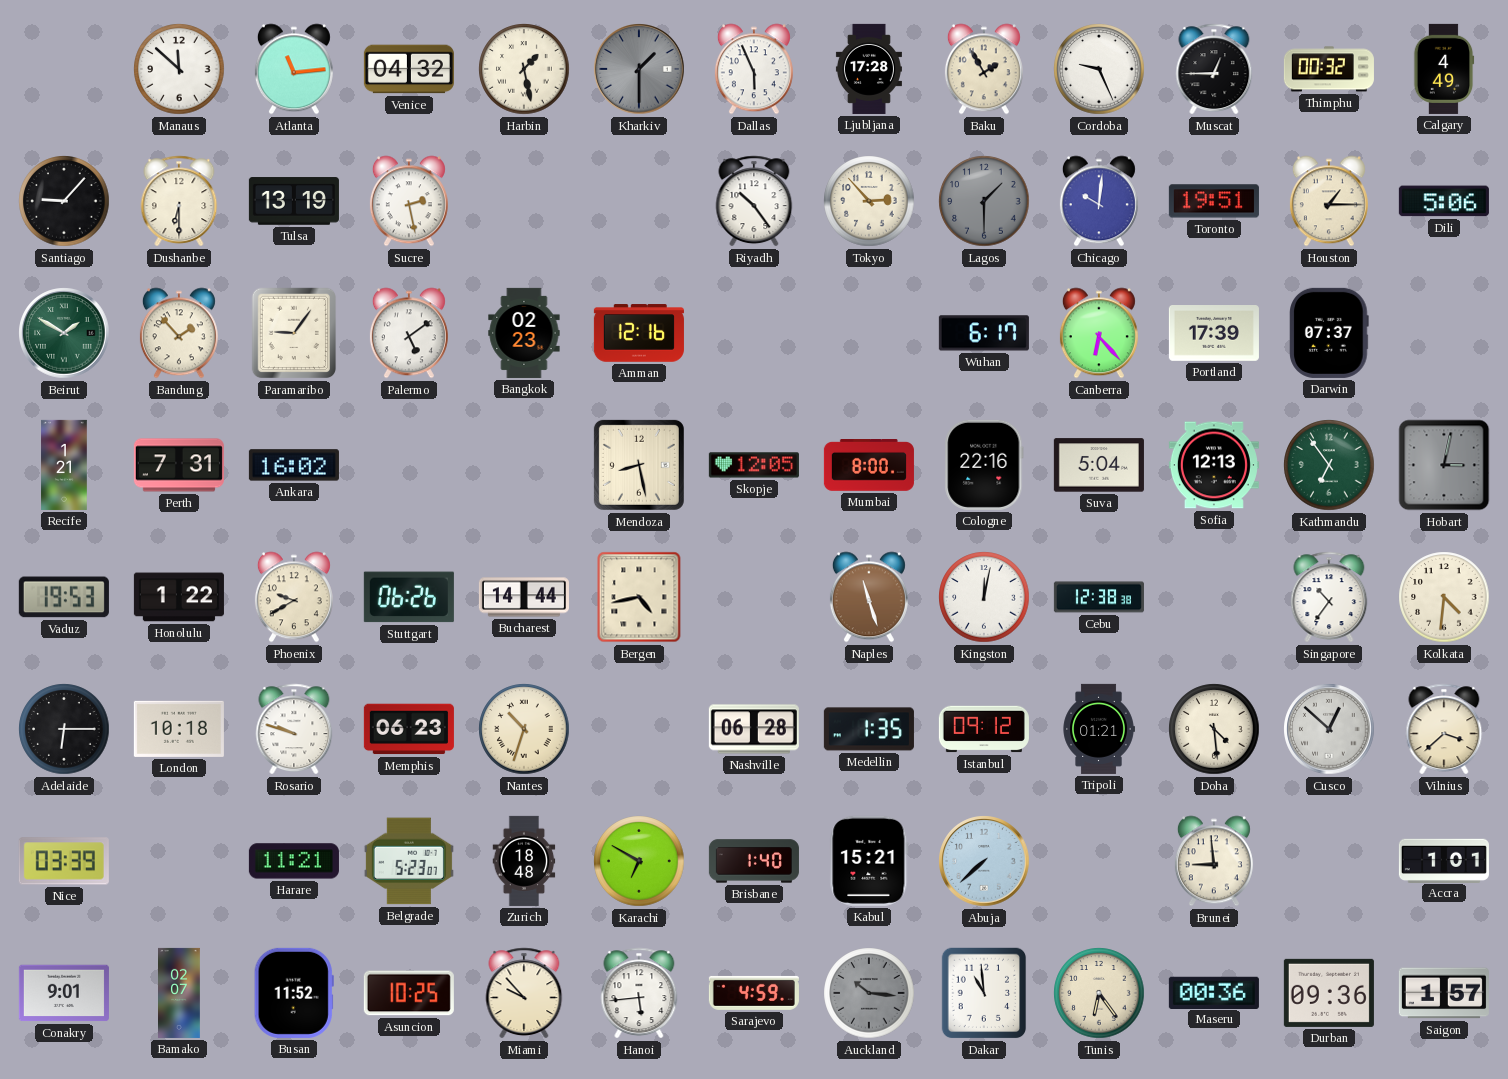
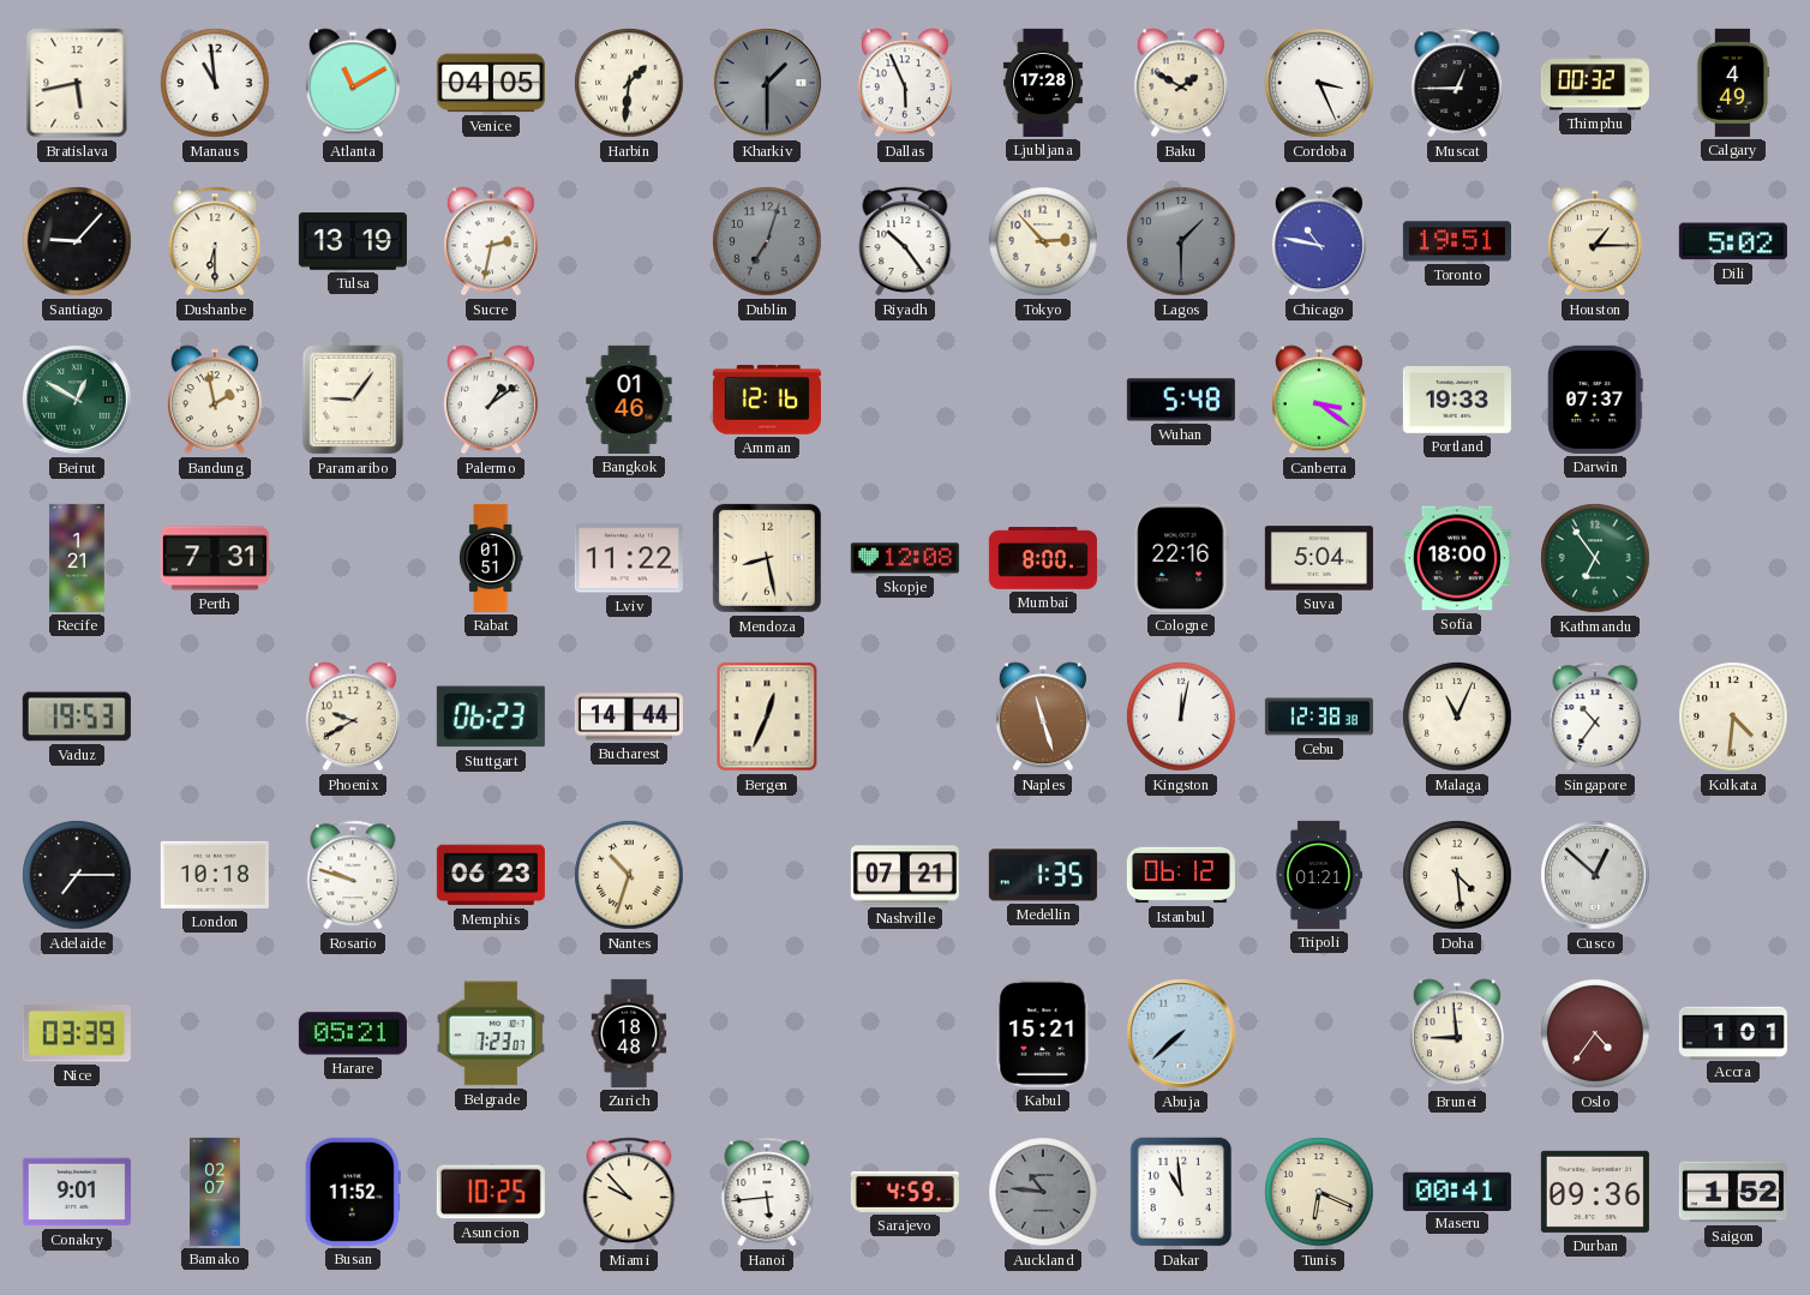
Bratislava: none -> 5:43
Manaus: 11:52 -> 10:59
Atlanta: 11:14 -> 11:10
Venice: 04:32 -> 04:05
Harbin: 1:28 -> 1:31
Baku: 1:55 -> 1:50
Cordoba: 9:26 -> 3:26
Sucre: 2:28 -> 2:32
Dublin: none -> 7:03
Chicago: 10:01 -> 10:47
Dili: 5:06 -> 5:02
Beirut: 1:50 -> 12:50
Bandung: 1:53 -> 1:58
Palermo: 5:09 -> 1:09
Bangkok: 02:23 -> 01:46
Wuhan: 6:17 -> 5:48
Canberra: 6:23 -> 3:21
Portland: 17:39 -> 19:33
Ankara: 16:02 -> none
Rabat: none -> 01:51
Lviv: none -> 11:22
Skopje: 12:05 -> 12:08
Sofia: 12:13 -> 18:00
Hobart: 3:02 -> none
Honolulu: 1:22 -> none
Stuttgart: 06:26 -> 06:23
Bergen: 4:43 -> 12:34
Malaga: none -> 11:04
Adelaide: 6:15 -> 7:15
Nashville: 06:28 -> 07:21
Istanbul: 09:12 -> 06:12
Vilnius: 3:38 -> none
Harare: 11:21 -> 05:21
Belgrade: 5:23 -> 7:23
Karachi: 6:50 -> none
Brisbane: 1:40 -> none
Oslo: none -> 4:36
Auckland: 10:16 -> 10:46
Tunis: 6:24 -> 6:19
Maseru: 00:36 -> 00:41
Saigon: 1:57 -> 1:52
